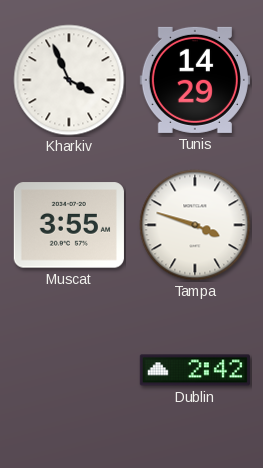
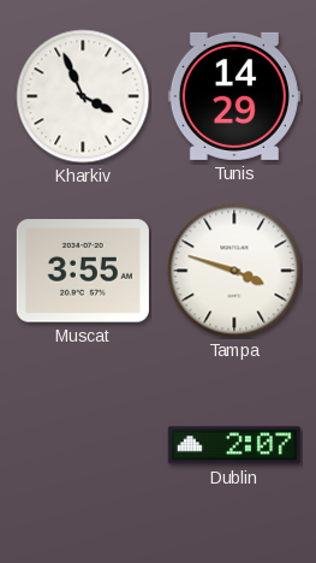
Dublin: 2:42 -> 2:07
